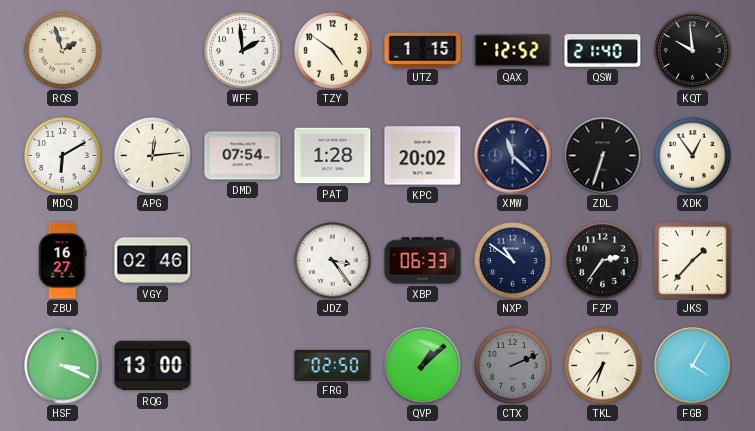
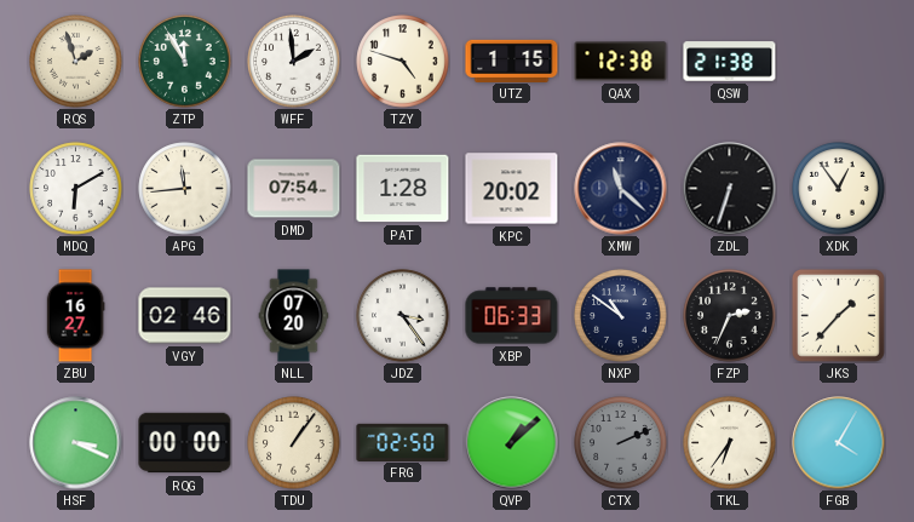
ZTP: none -> 11:55
TZY: 4:51 -> 4:48
QAX: 12:52 -> 12:38
QSW: 21:40 -> 21:38
KQT: 9:59 -> none
APG: 12:14 -> 11:44
NLL: none -> 07:20
FZP: 2:36 -> 2:34
RQG: 13:00 -> 00:00
TDU: none -> 1:06
